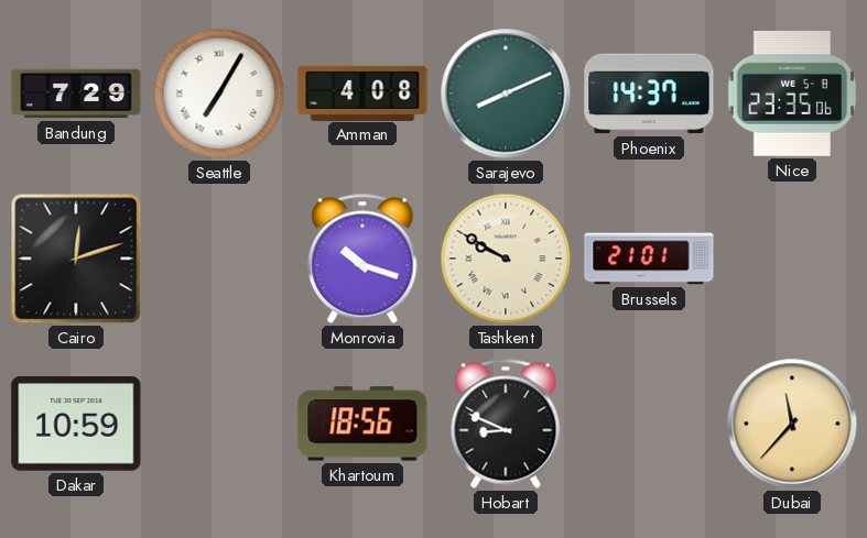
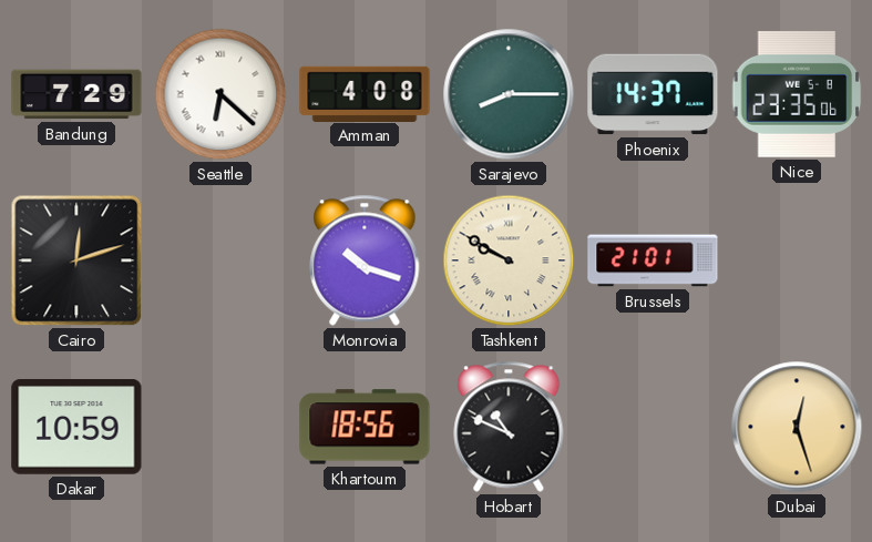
Seattle: 7:05 -> 6:22
Sarajevo: 8:11 -> 8:15
Hobart: 8:49 -> 10:49
Dubai: 11:37 -> 12:27
